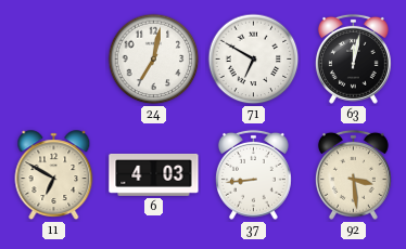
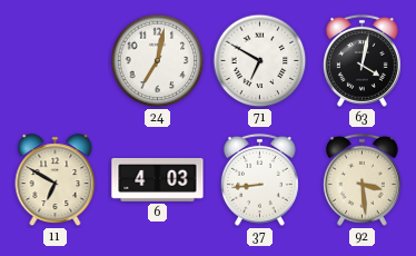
63: 12:02 -> 4:02
